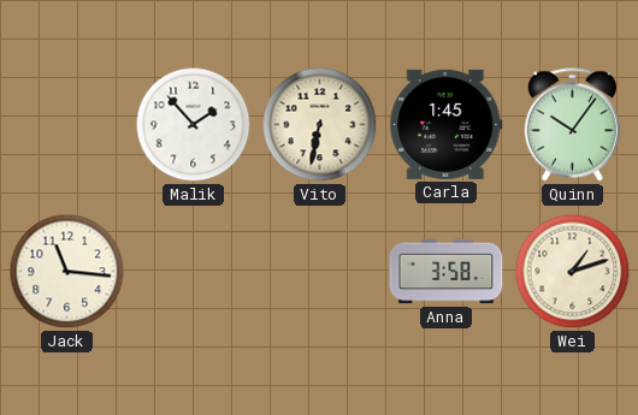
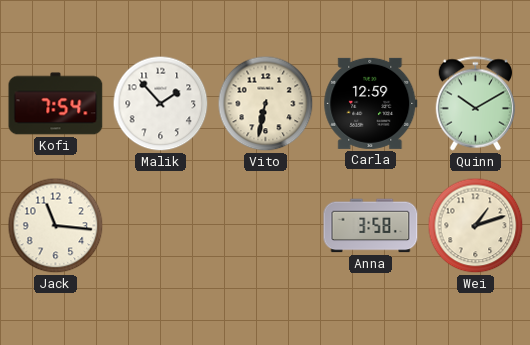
Kofi: none -> 7:54
Carla: 1:45 -> 12:59
Quinn: 10:06 -> 10:10
